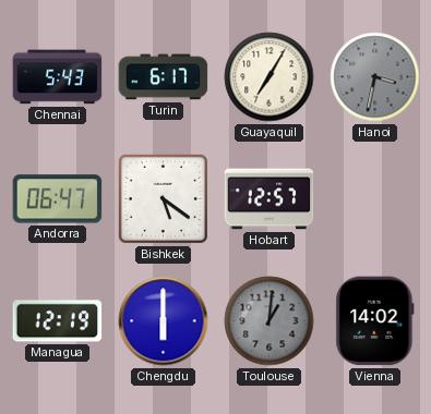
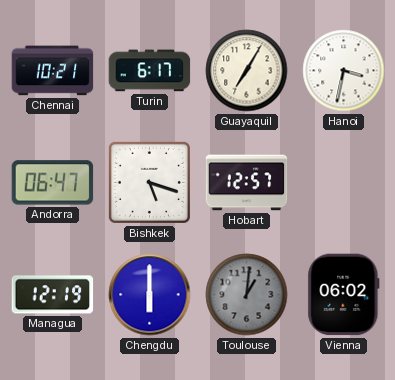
Chennai: 5:43 -> 10:21
Hanoi dial: grey -> white
Bishkek: 5:21 -> 5:18
Vienna: 14:02 -> 06:02
